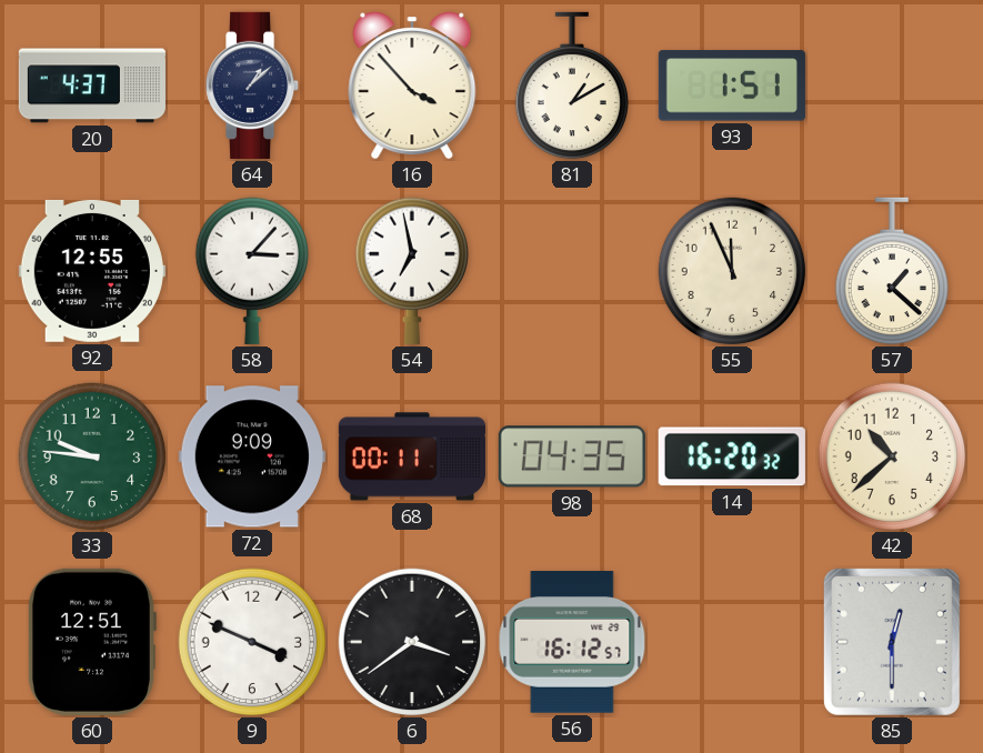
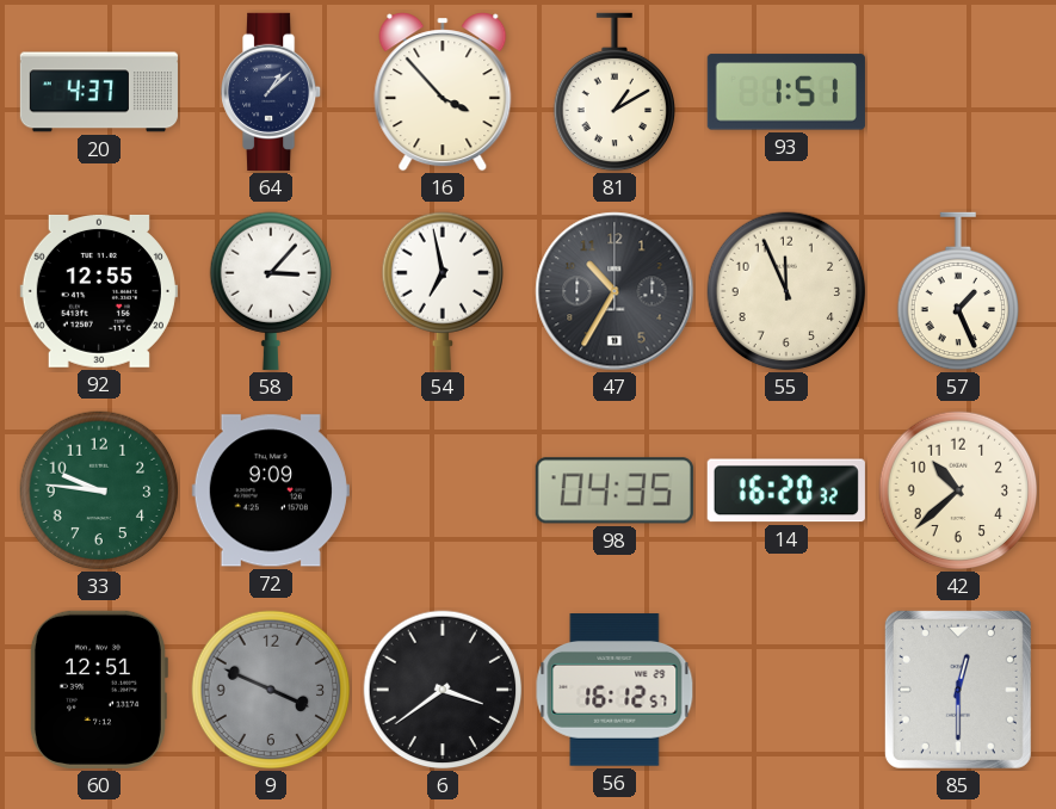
47: none -> 10:35
57: 1:22 -> 1:26
68: 00:11 -> none
9 dial: white -> grey
